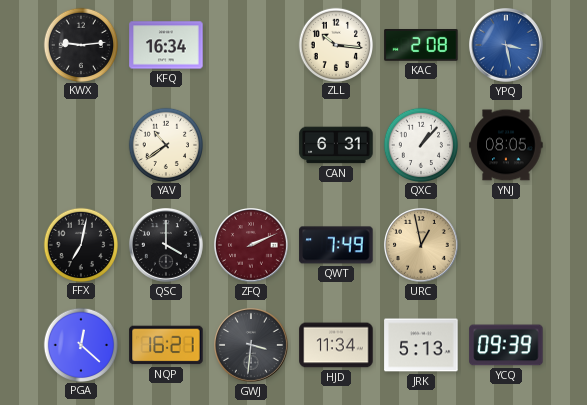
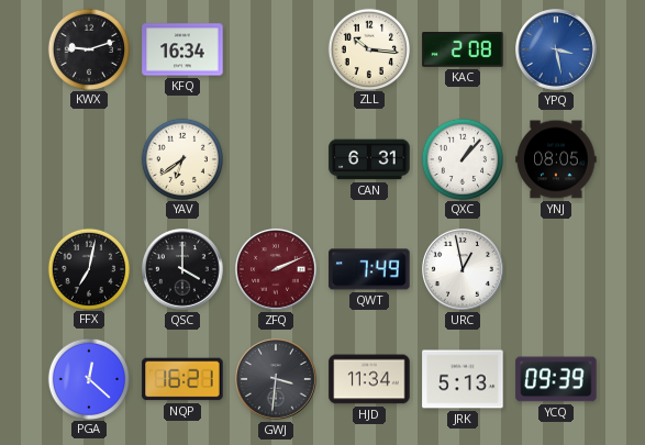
KWX: 9:14 -> 9:12
YAV: 10:39 -> 6:39
URC dial: champagne -> white
